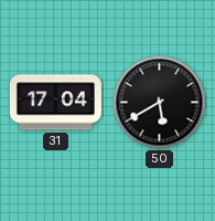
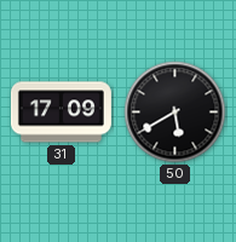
31: 17:04 -> 17:09
